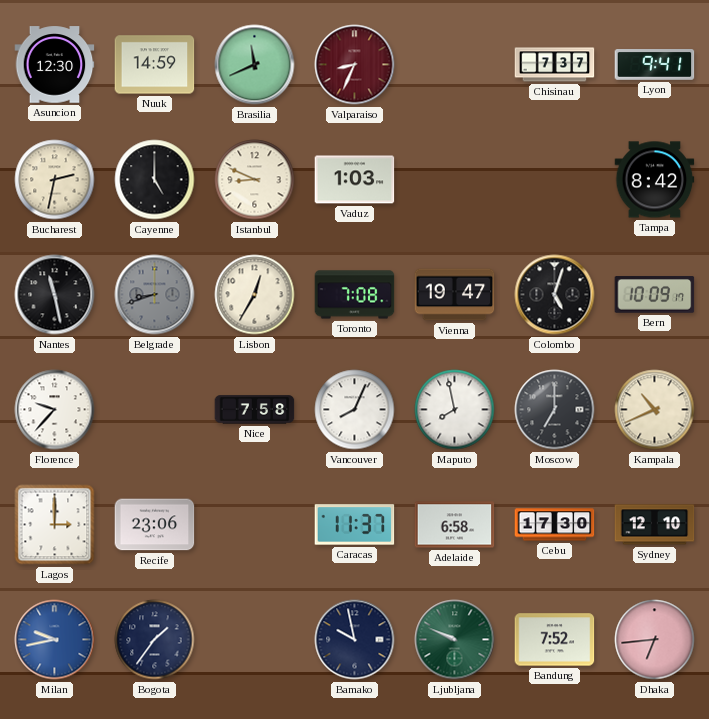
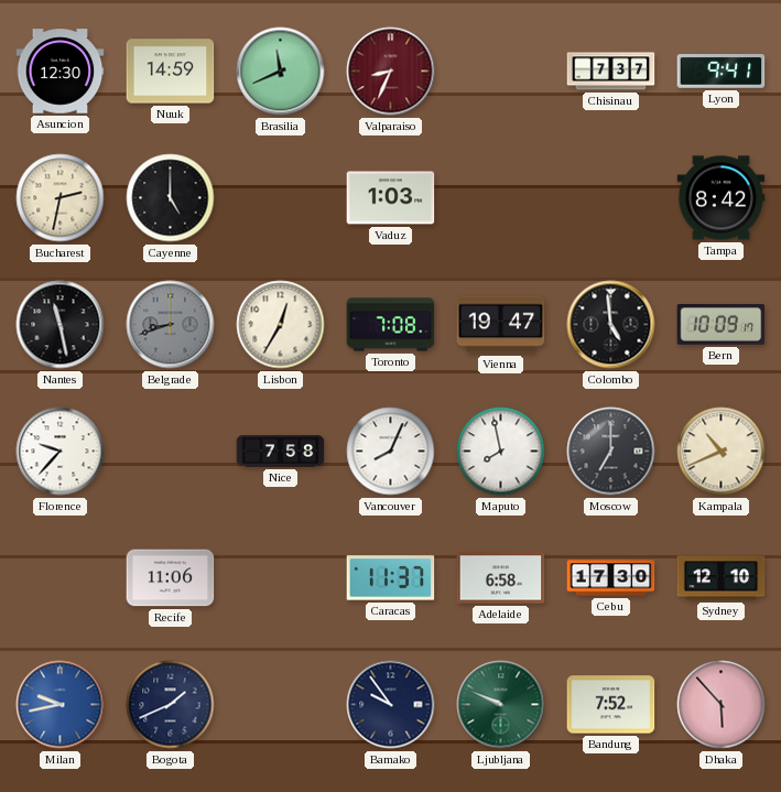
Istanbul: 8:49 -> none
Colombo: 5:03 -> 4:59
Lagos: 3:00 -> none
Recife: 23:06 -> 11:06
Bogota: 1:36 -> 1:41
Bamako: 9:58 -> 9:54
Dhaka: 6:44 -> 5:53
